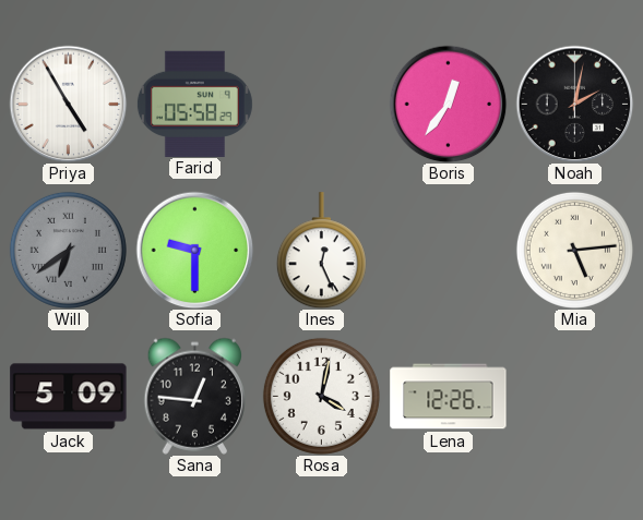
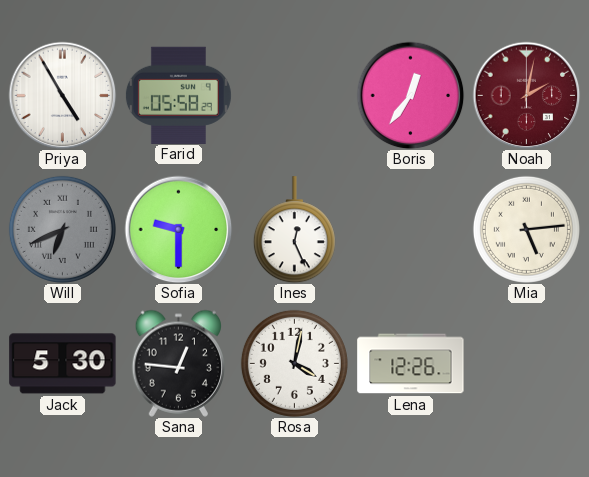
Noah dial: black -> burgundy
Will: 6:39 -> 6:41
Jack: 5:09 -> 5:30
